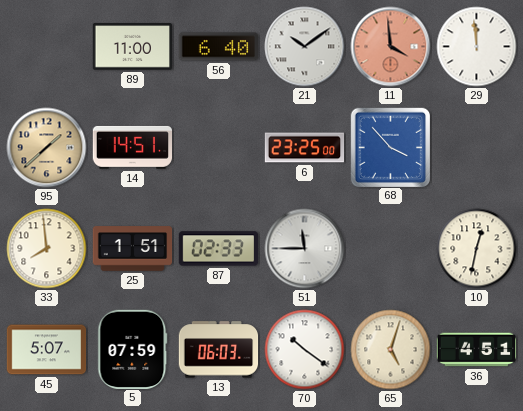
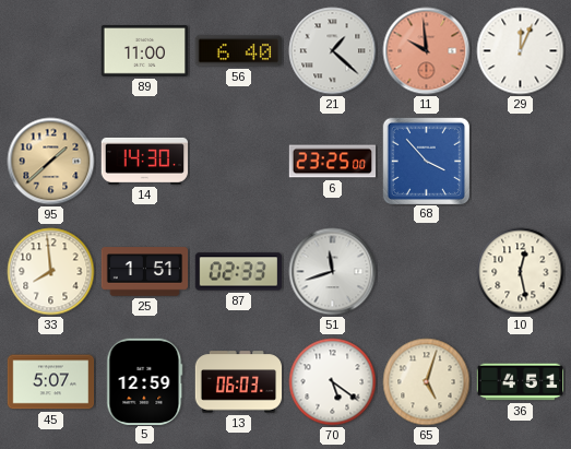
21: 10:09 -> 1:22
11: 3:59 -> 9:59
29: 11:59 -> 12:04
14: 14:51 -> 14:30
51: 11:45 -> 11:42
10: 12:32 -> 12:28
5: 07:59 -> 12:59
70: 10:21 -> 5:21
